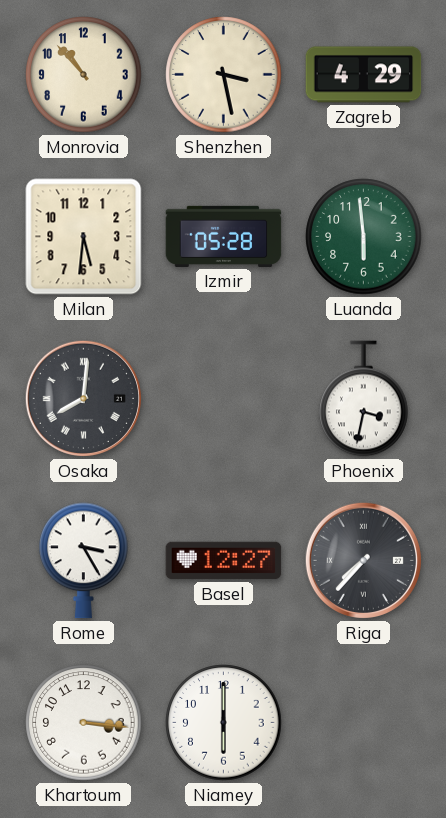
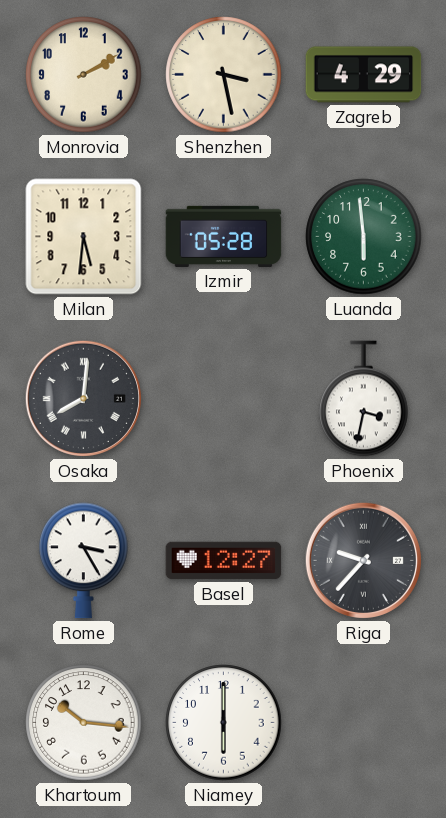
Monrovia: 10:53 -> 2:10
Riga: 7:37 -> 9:37
Khartoum: 3:16 -> 10:16
